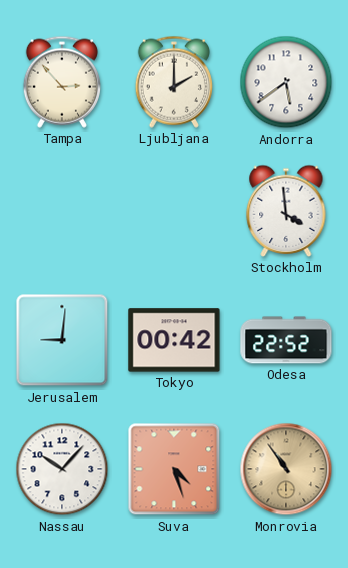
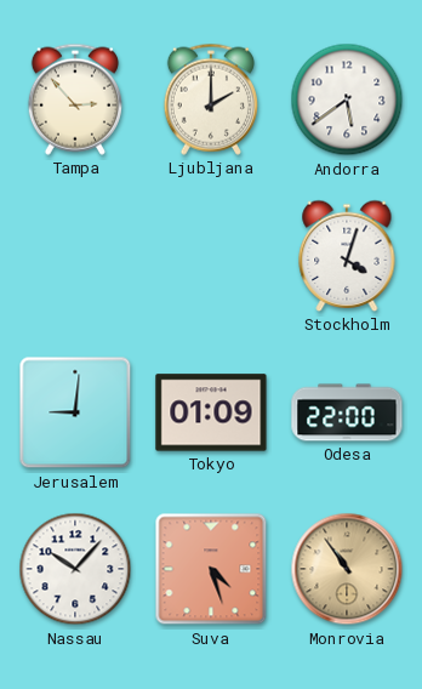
Stockholm: 3:59 -> 4:03
Tokyo: 00:42 -> 01:09
Odesa: 22:52 -> 22:00
